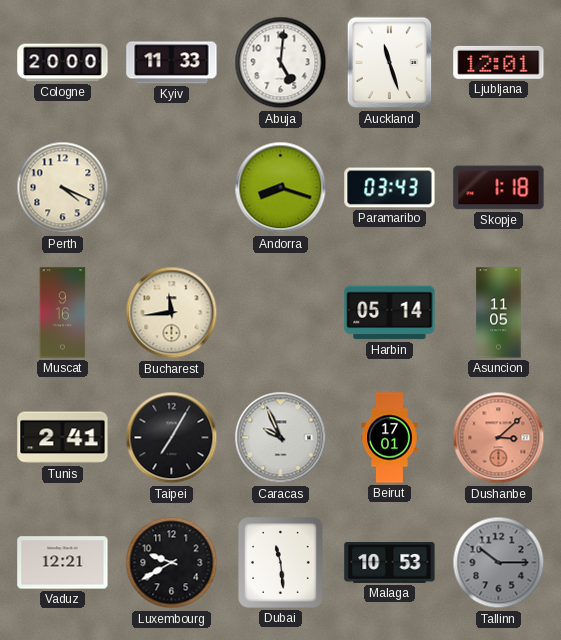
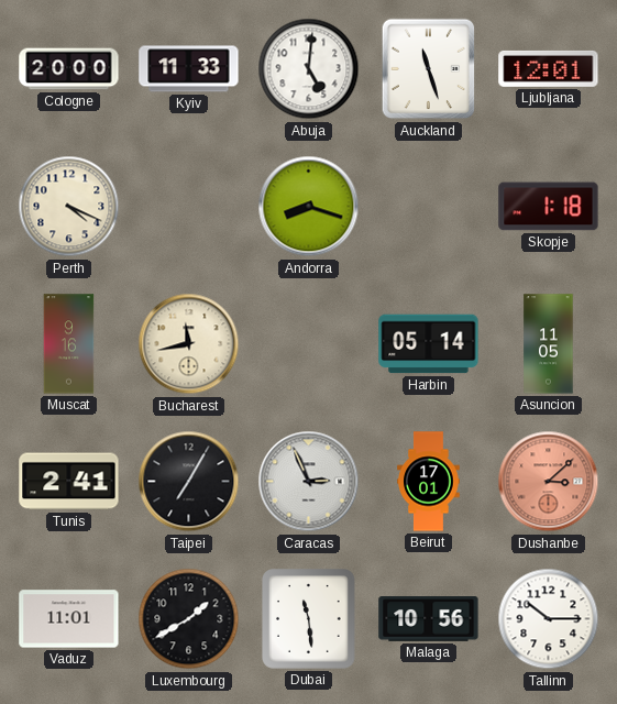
Paramaribo: 03:43 -> none
Bucharest: 11:44 -> 11:43
Caracas: 9:56 -> 2:56
Vaduz: 12:21 -> 11:01
Luxembourg: 9:40 -> 1:40
Malaga: 10:53 -> 10:56
Tallinn dial: grey -> white
